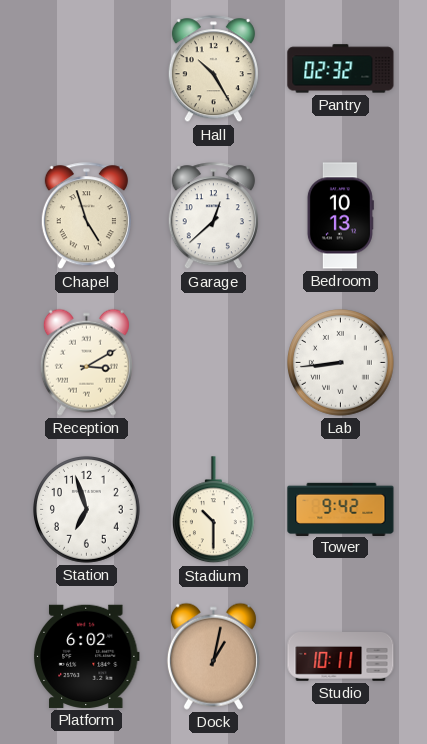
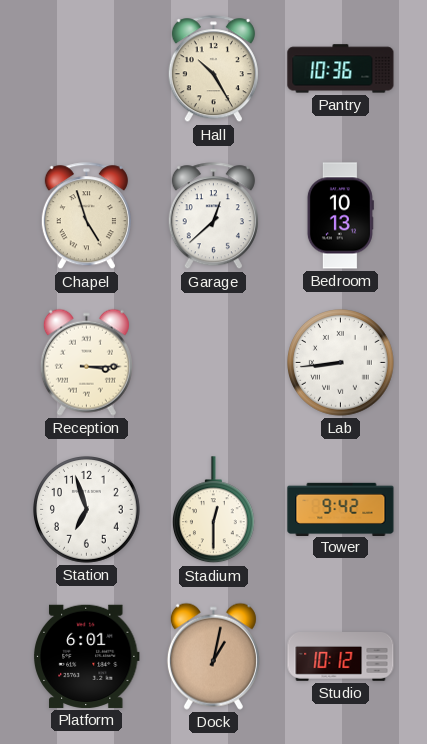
Pantry: 02:32 -> 10:36
Reception: 3:10 -> 3:15
Stadium: 10:30 -> 12:30
Platform: 6:02 -> 6:01
Studio: 10:11 -> 10:12
